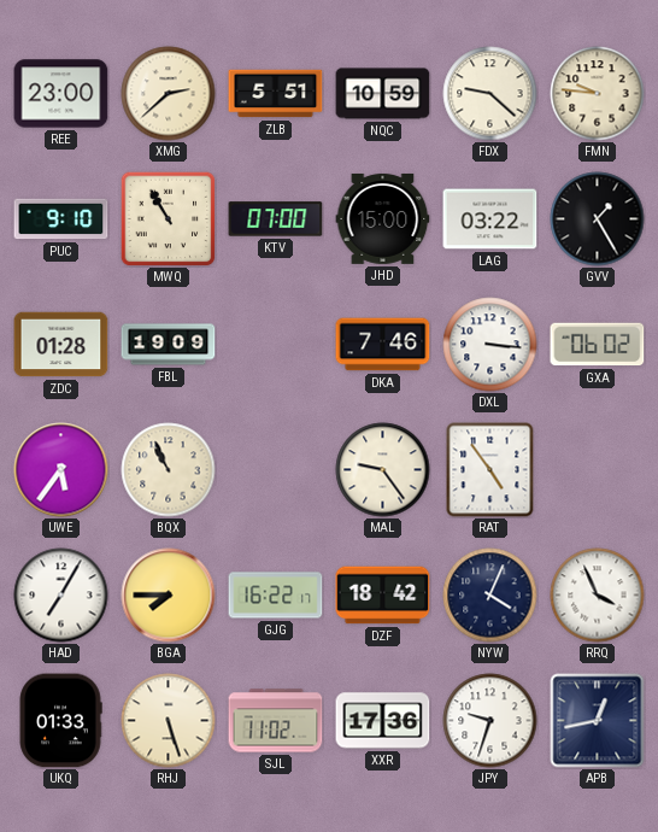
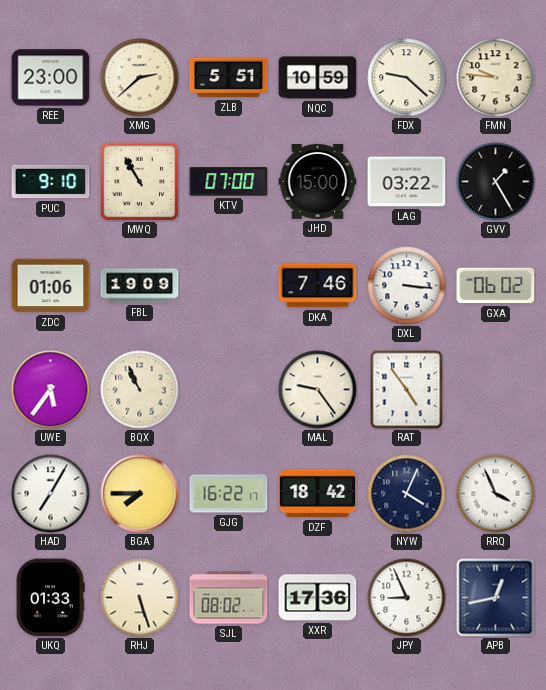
ZDC: 01:28 -> 01:06
SJL: 11:02 -> 08:02
JPY: 9:33 -> 8:56
